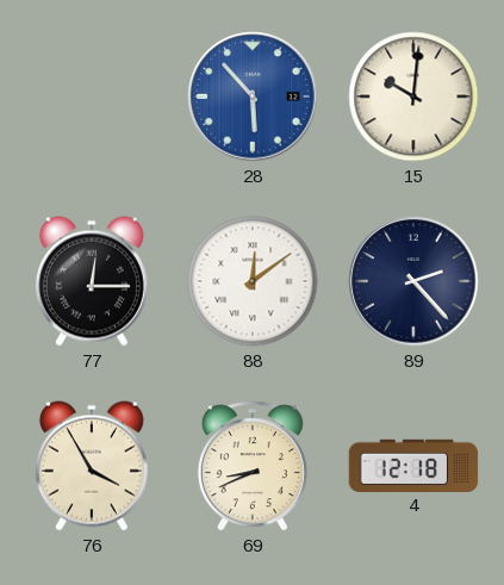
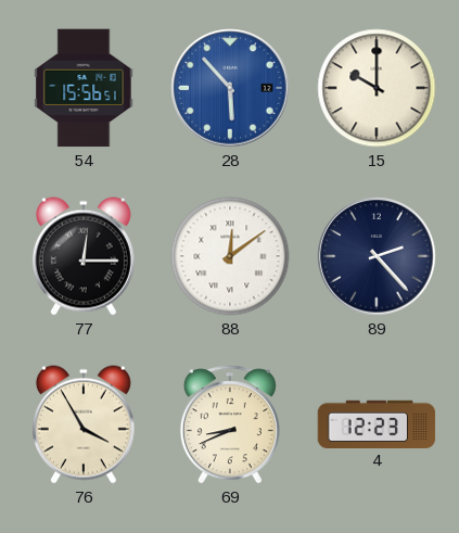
54: none -> 15:56
15: 10:01 -> 10:00
4: 12:18 -> 12:23
